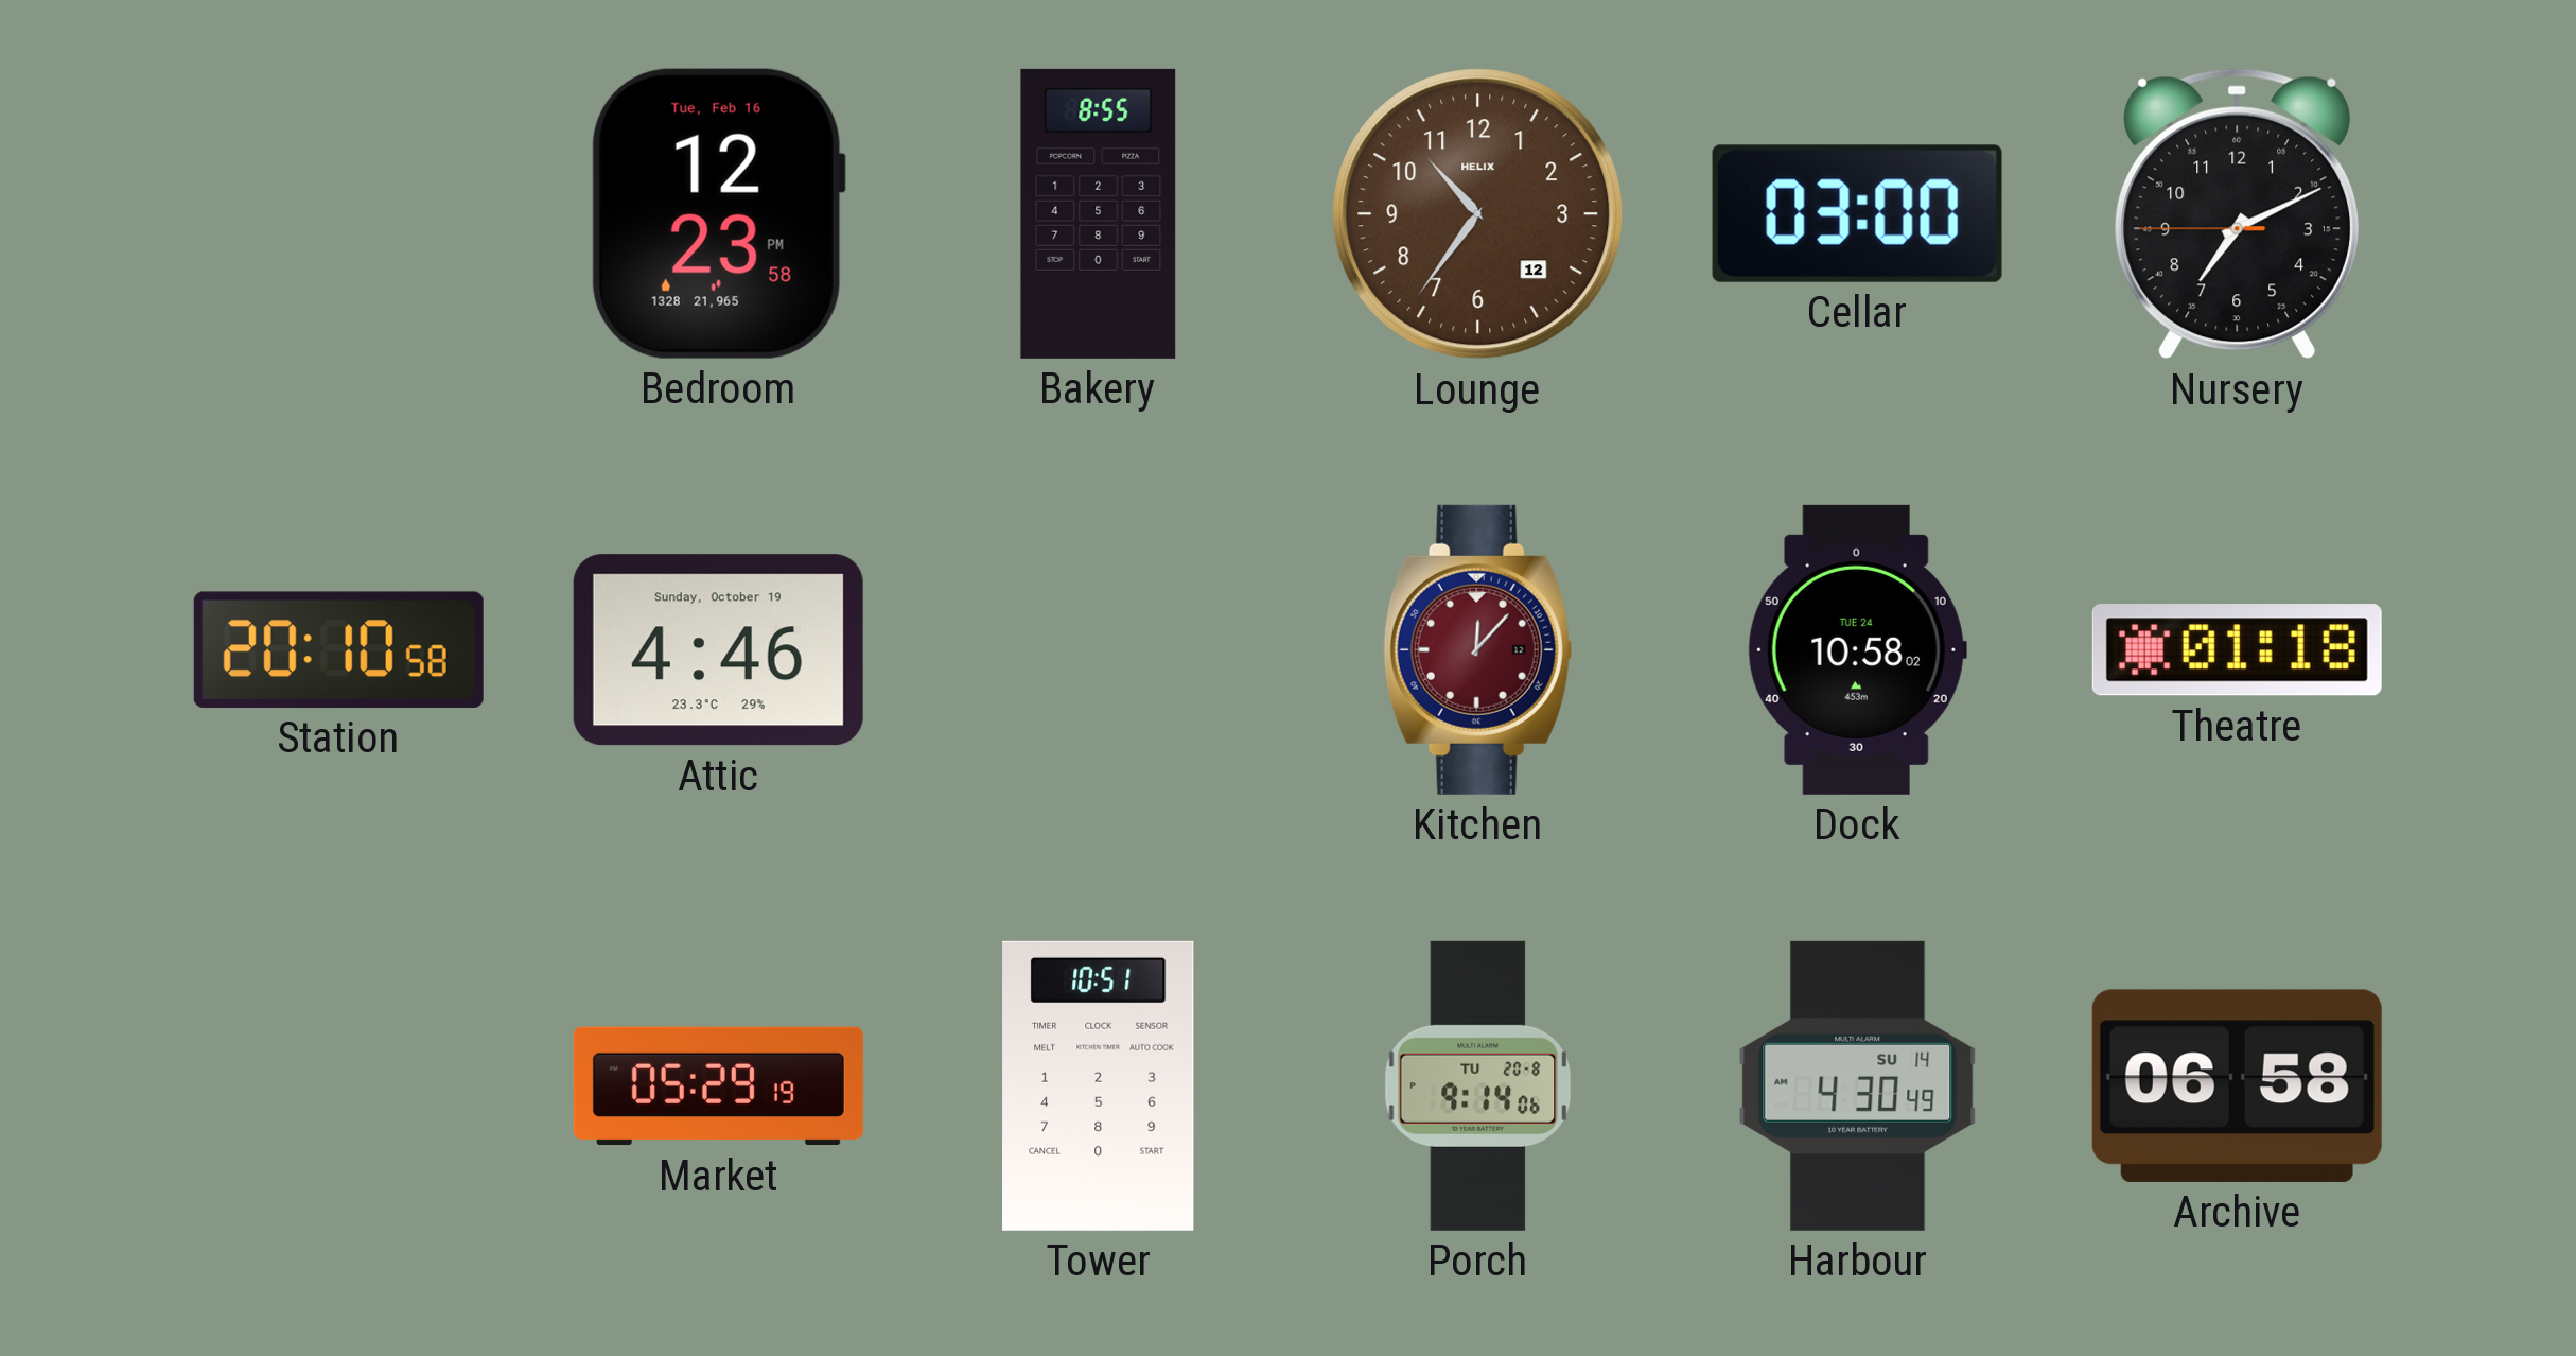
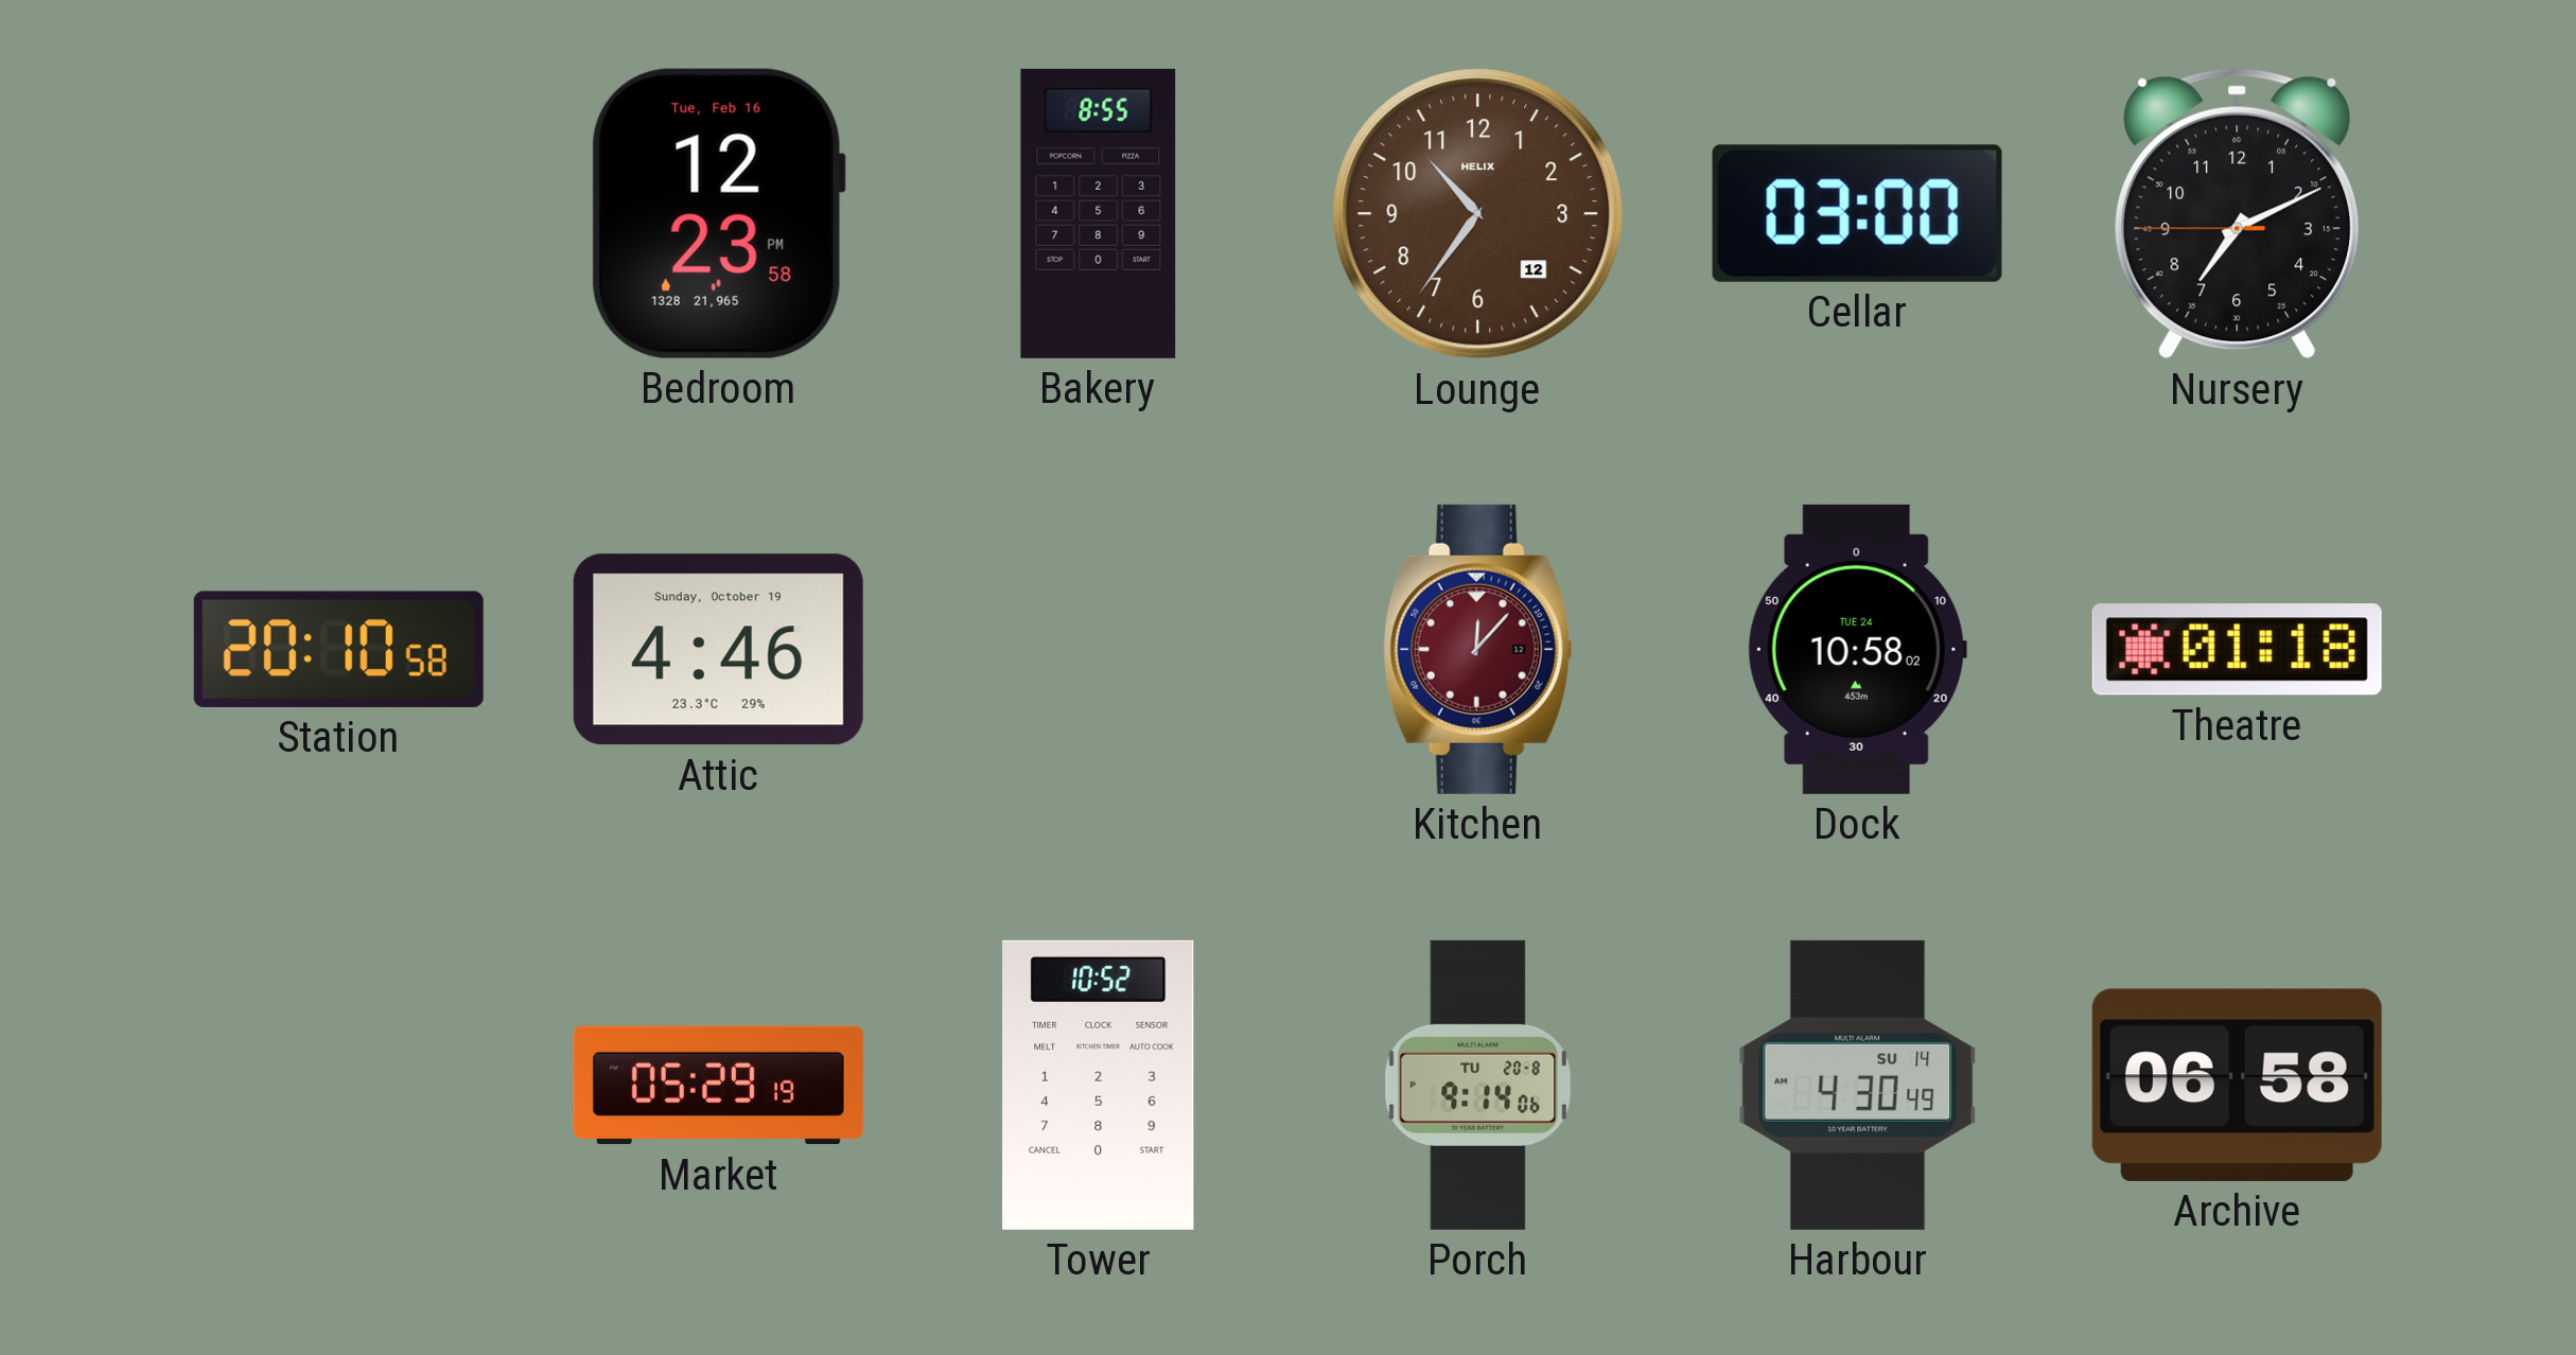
Tower: 10:51 -> 10:52
